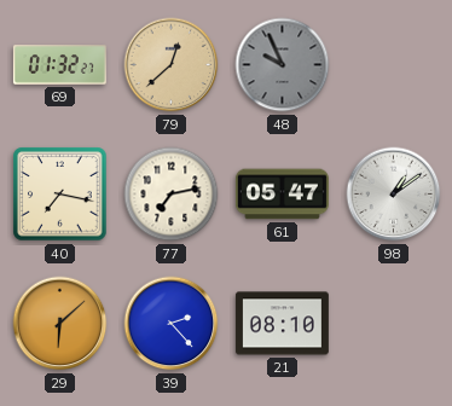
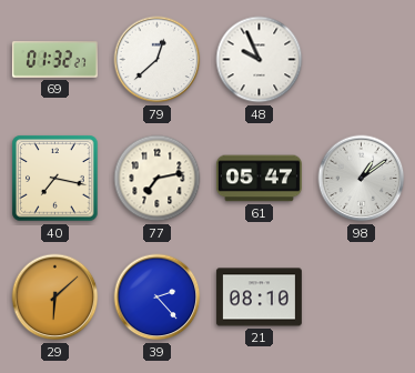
79 dial: champagne -> white
48 dial: grey -> white
